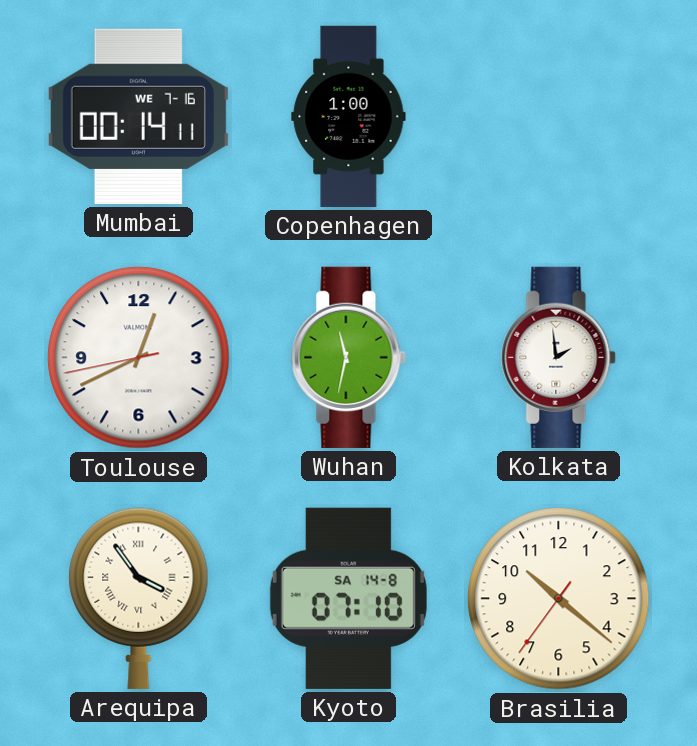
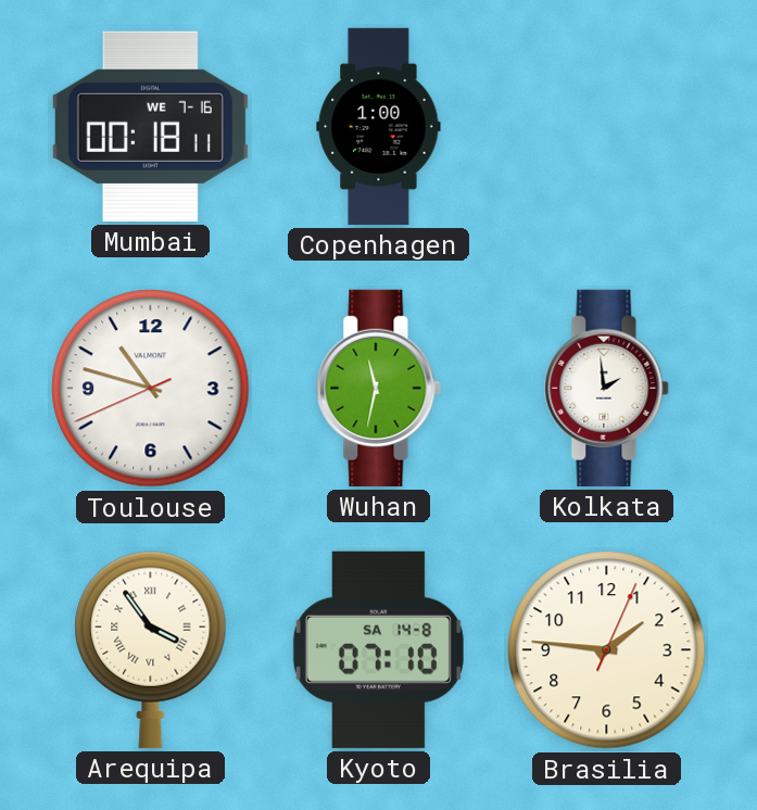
Mumbai: 00:14 -> 00:18
Toulouse: 12:40 -> 10:47
Brasilia: 10:21 -> 1:46
